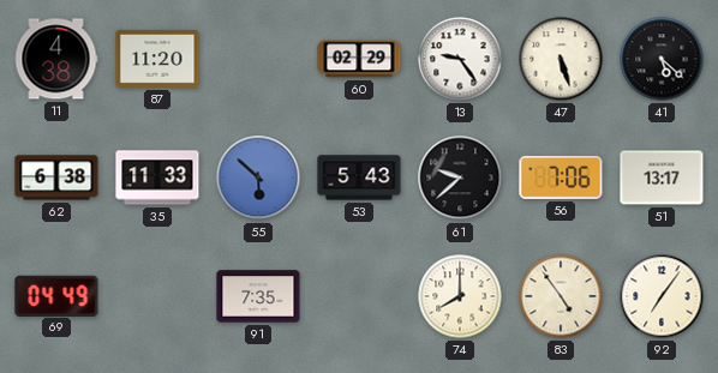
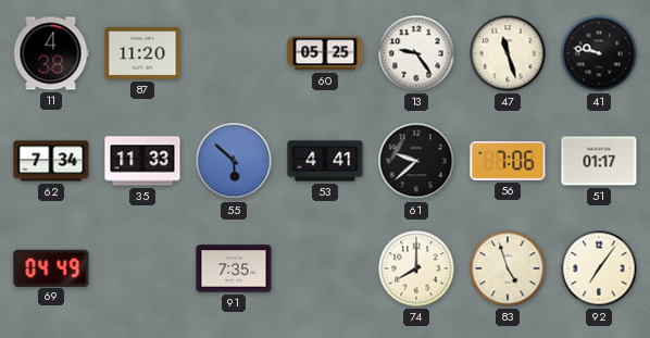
60: 02:29 -> 05:25
47: 5:27 -> 11:27
41: 5:22 -> 9:47
62: 6:38 -> 7:34
53: 5:43 -> 4:41
51: 13:17 -> 01:17
83: 4:54 -> 4:57
